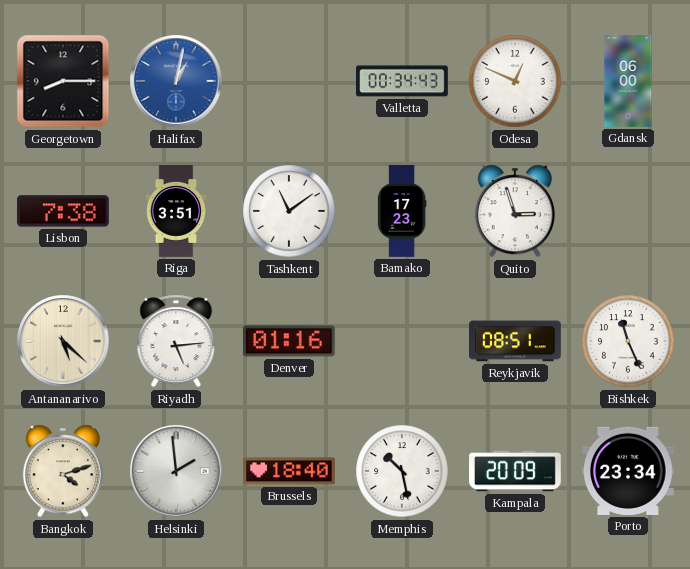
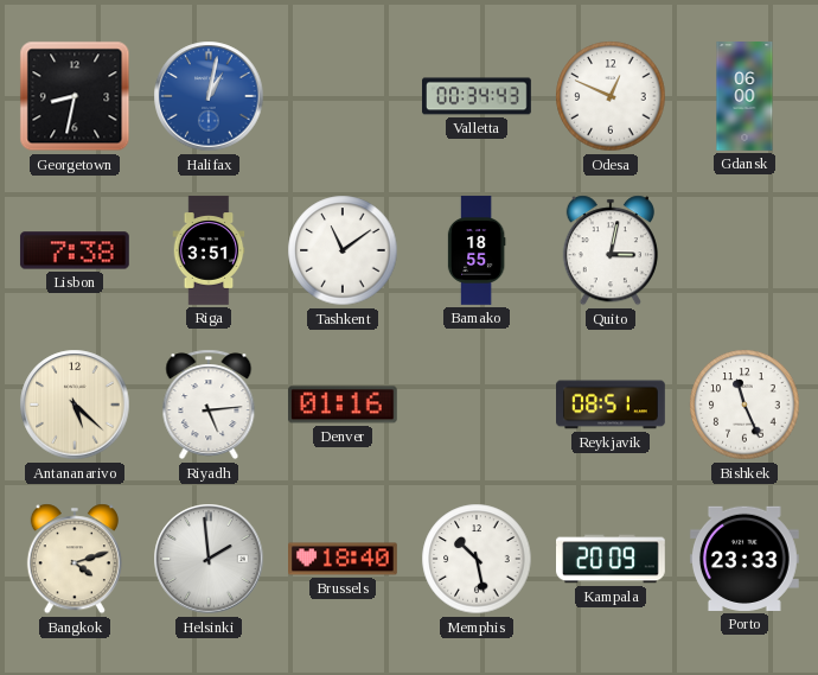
Georgetown: 8:15 -> 8:32
Bamako: 17:23 -> 18:55
Quito: 2:57 -> 3:02
Porto: 23:34 -> 23:33
